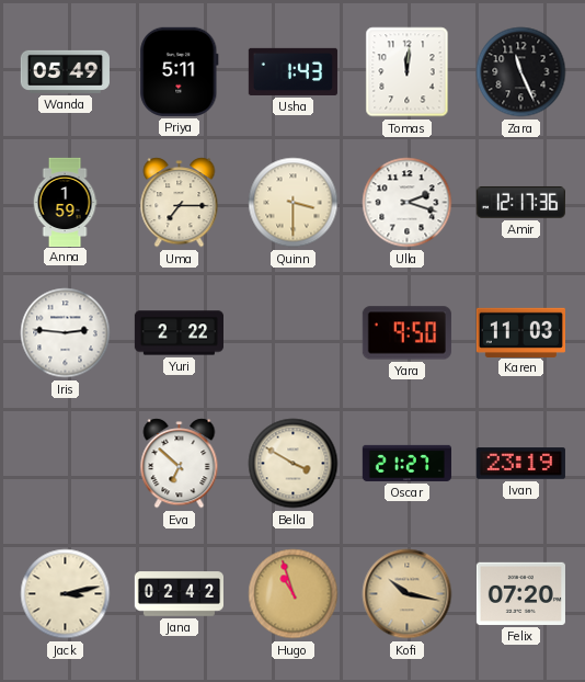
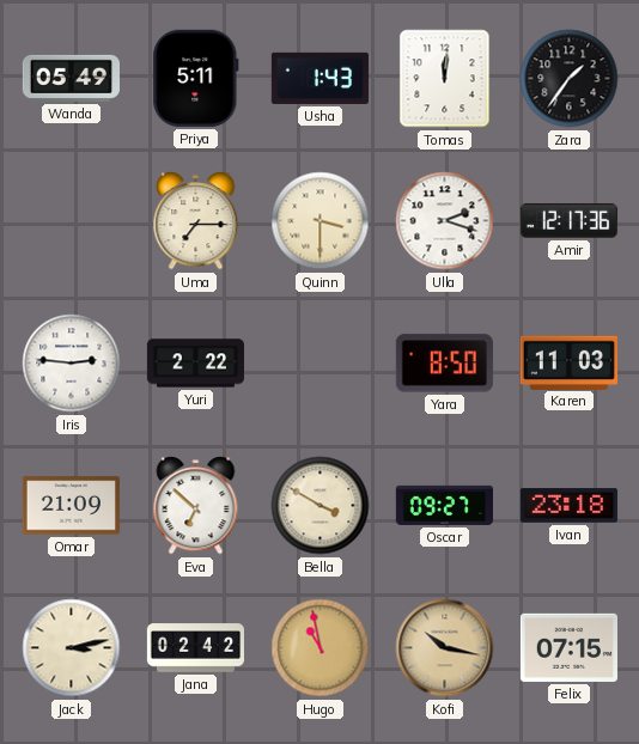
Zara: 11:26 -> 1:36
Anna: 1:59 -> none
Yara: 9:50 -> 8:50
Omar: none -> 21:09
Oscar: 21:27 -> 09:27
Ivan: 23:19 -> 23:18
Hugo: 10:57 -> 10:58
Felix: 07:20 -> 07:15
